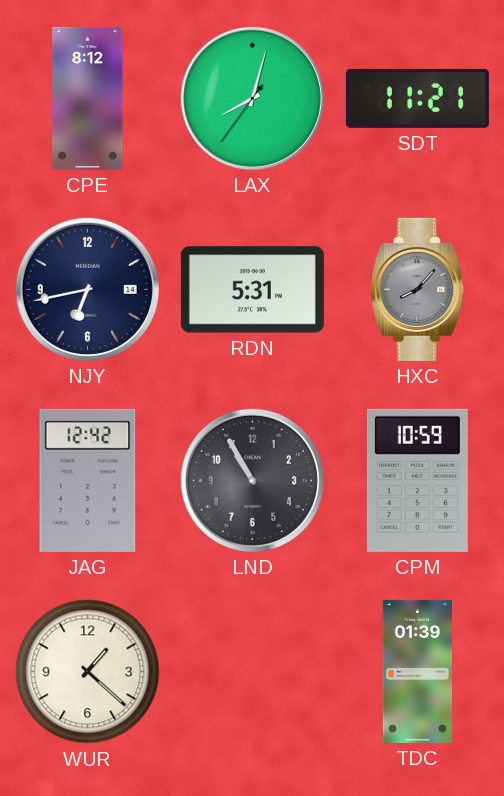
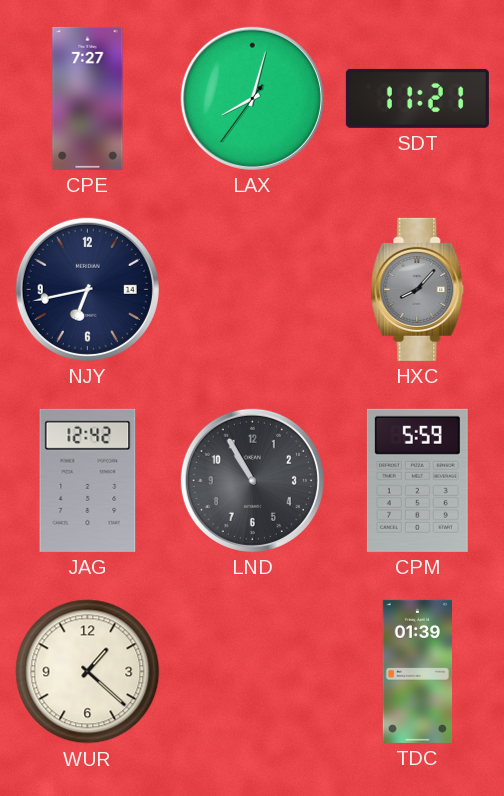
CPE: 8:12 -> 7:27
RDN: 5:31 -> none
CPM: 10:59 -> 5:59
